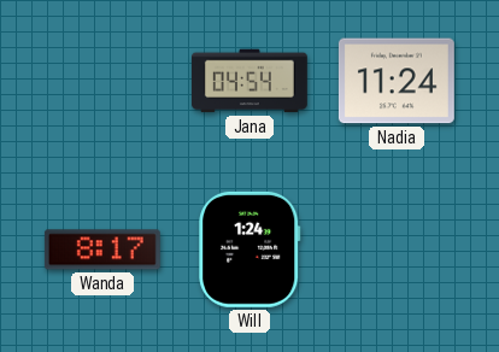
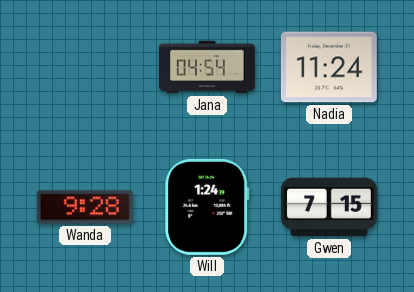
Wanda: 8:17 -> 9:28
Gwen: none -> 7:15
